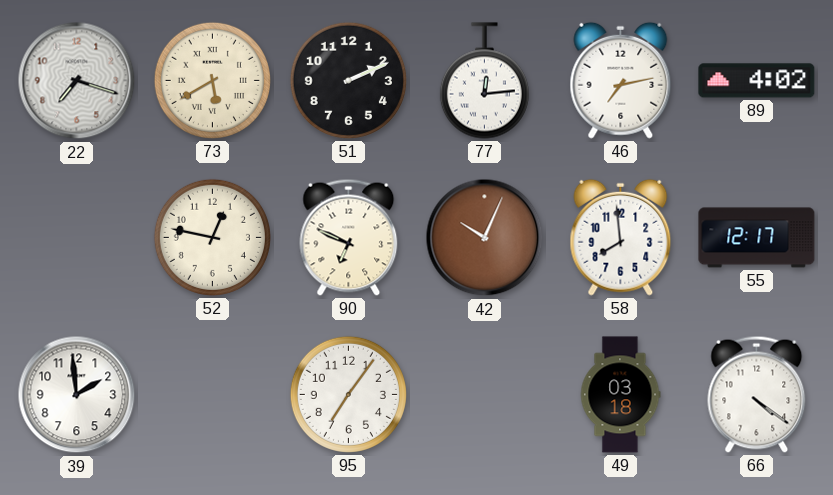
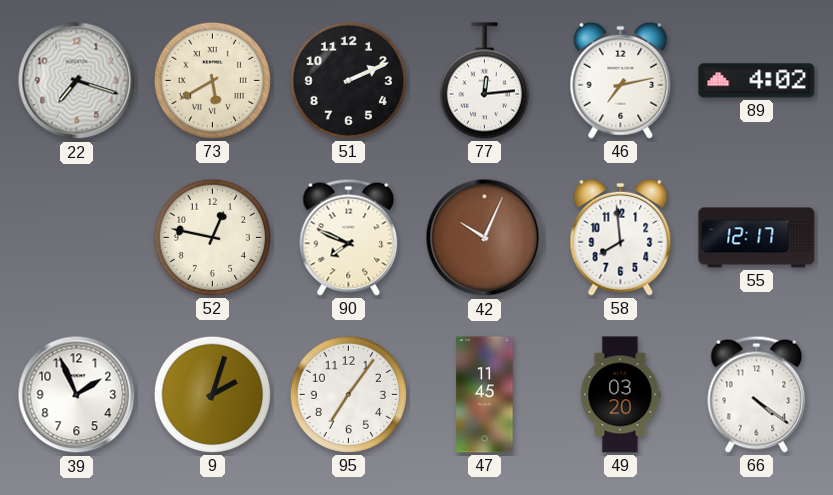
90: 6:49 -> 7:49
39: 1:59 -> 1:56
9: none -> 2:03
47: none -> 11:45
49: 03:18 -> 03:20
